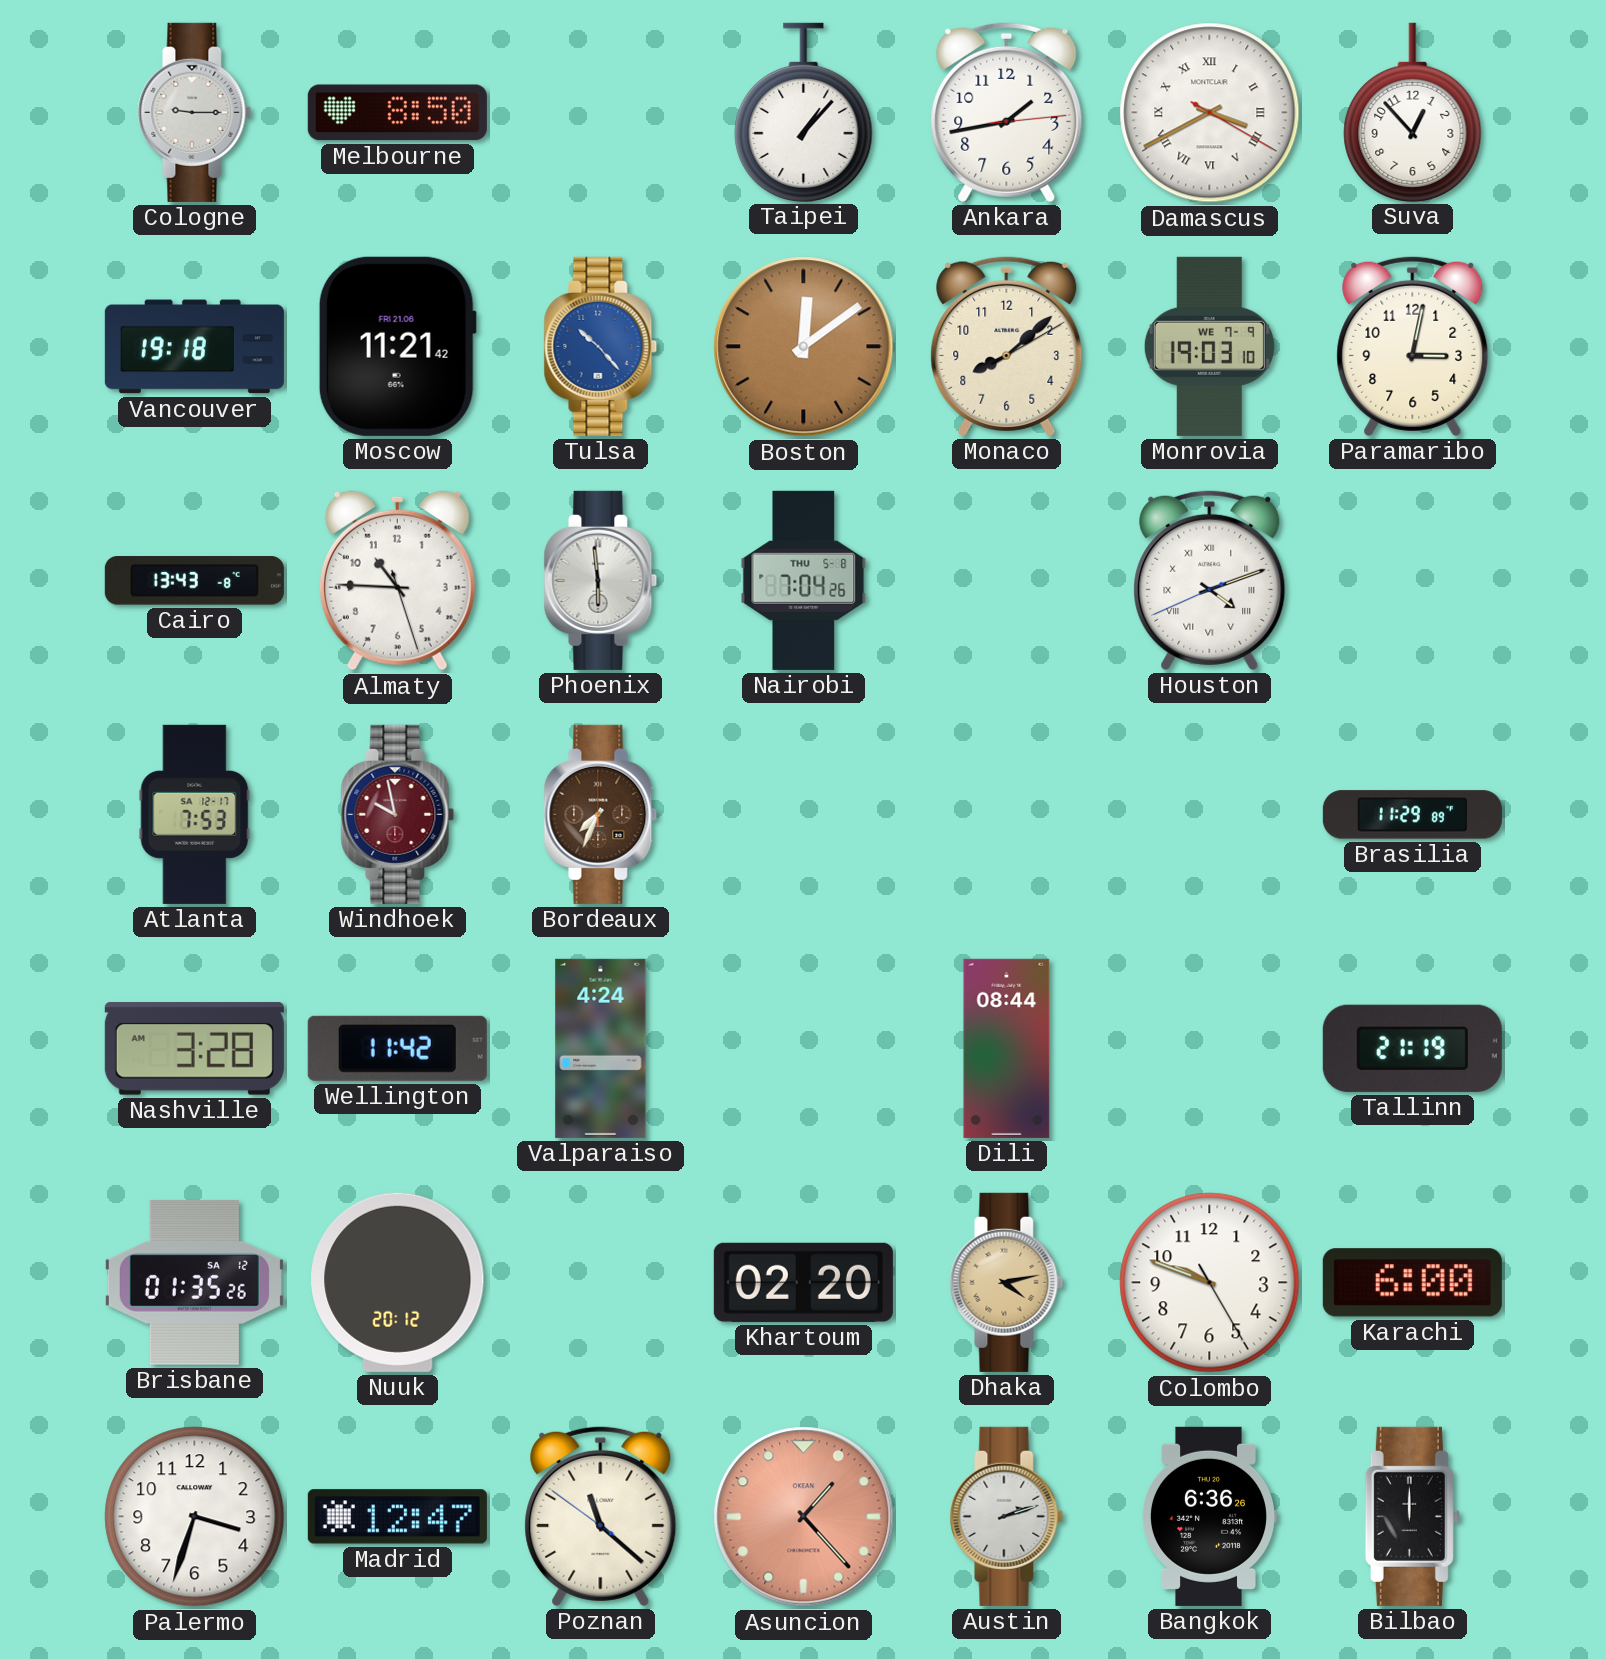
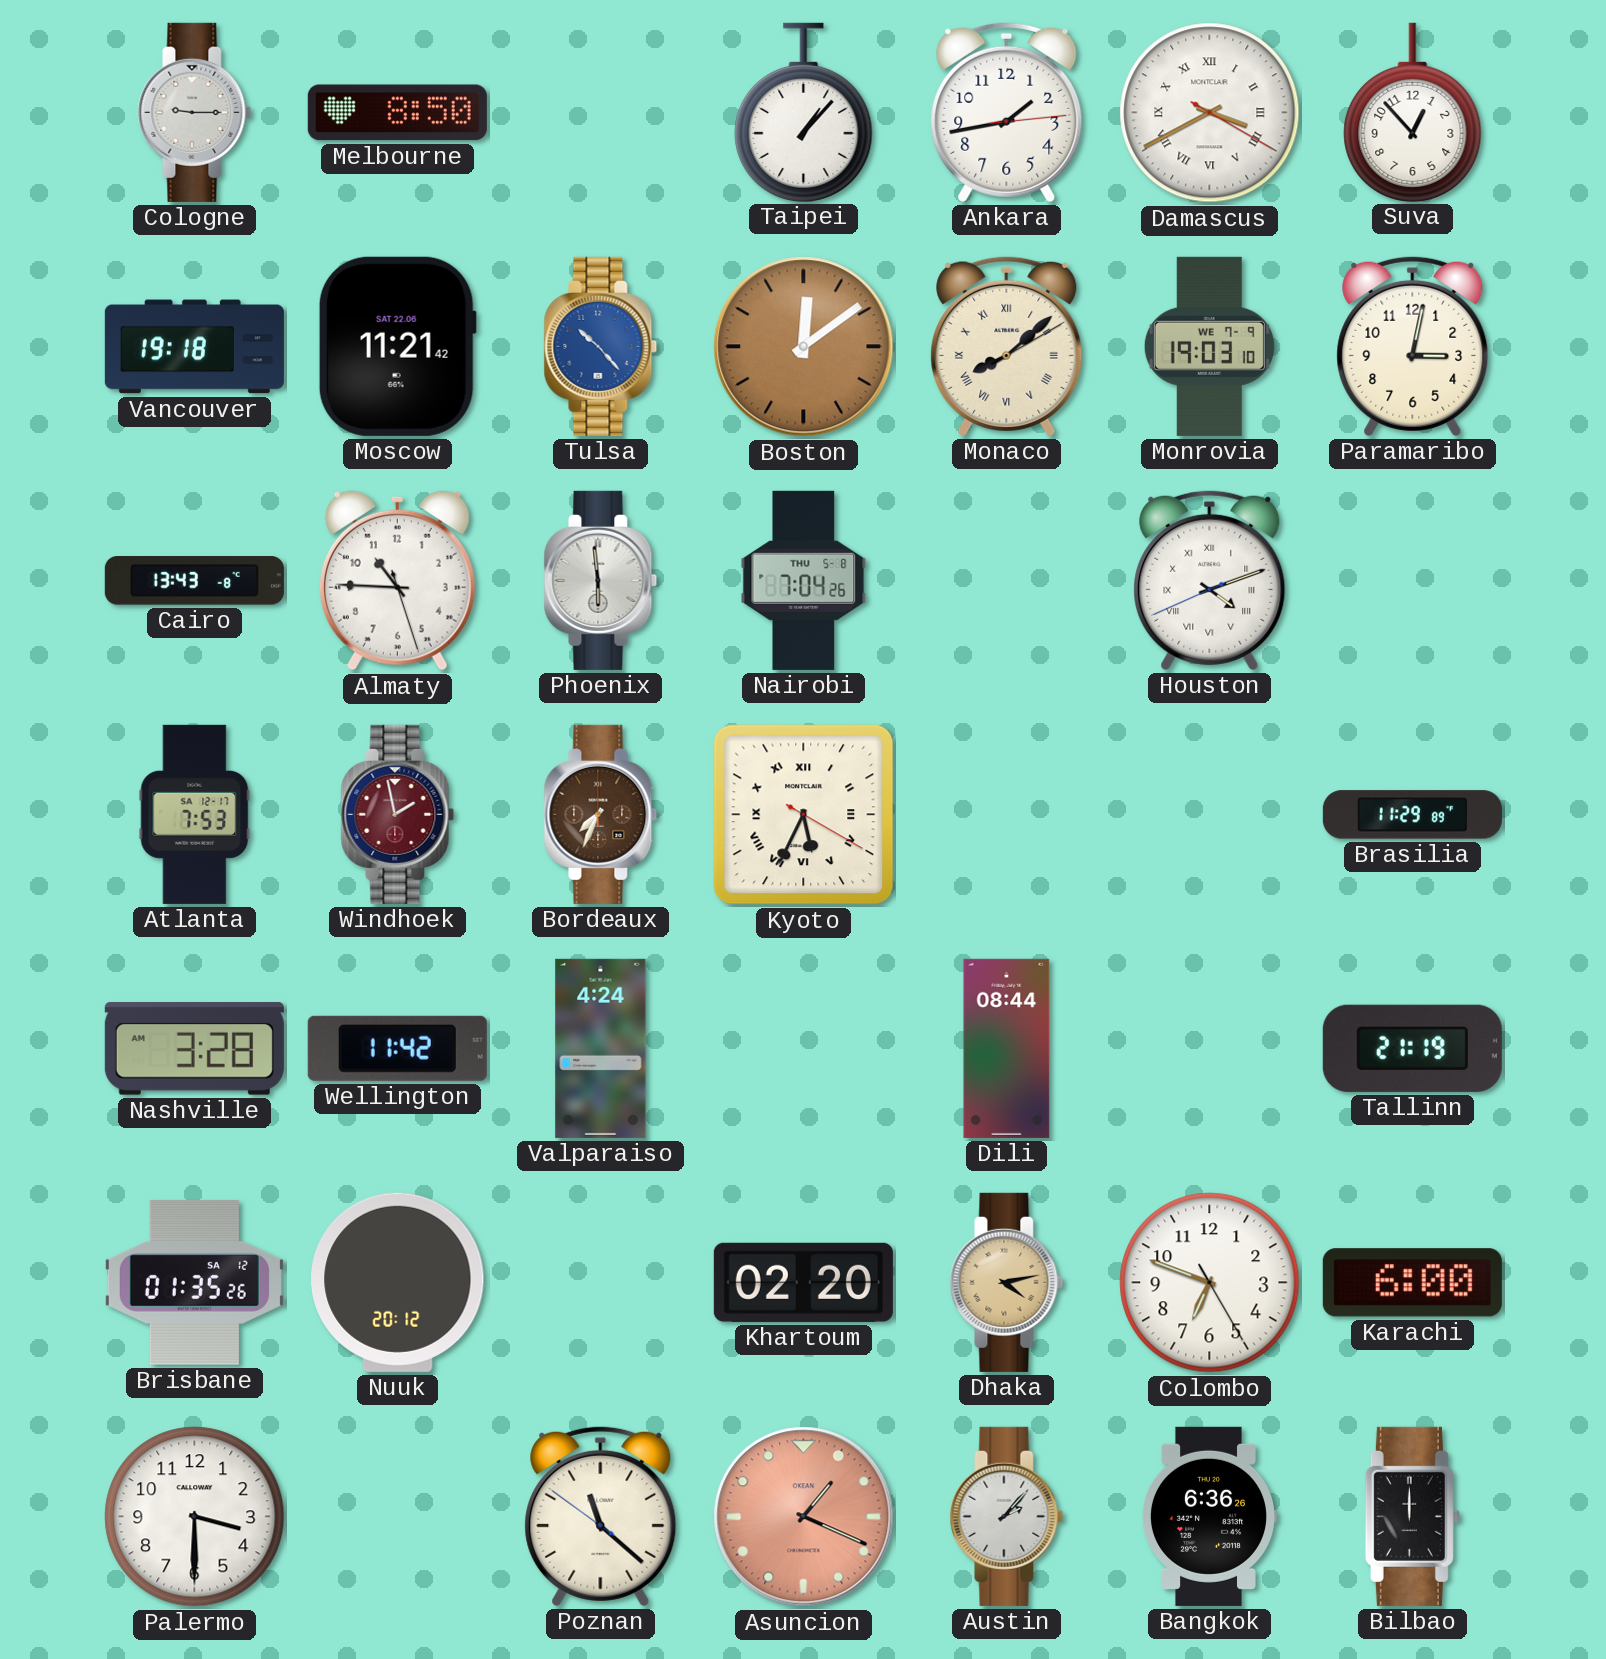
Moscow date: FRI 21.06 -> SAT 22.06
Monaco numerals: Arabic -> Roman
Windhoek: 9:58 -> 1:58
Kyoto: none -> 5:34
Colombo: 9:48 -> 6:48
Palermo: 3:33 -> 3:30
Madrid: 12:47 -> none
Asuncion: 1:23 -> 1:19
Austin: 2:12 -> 2:07
